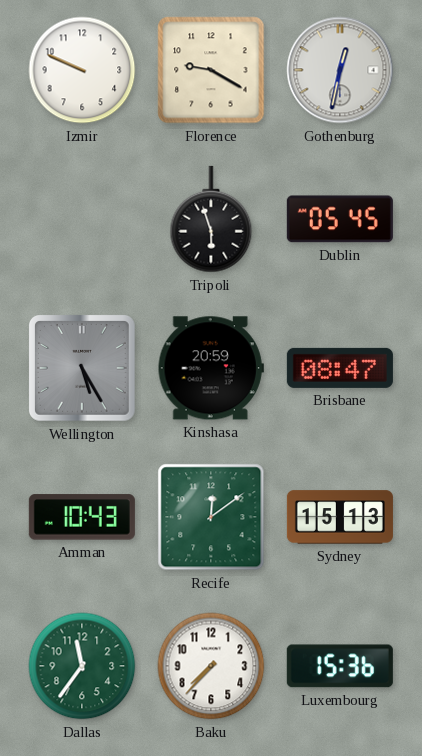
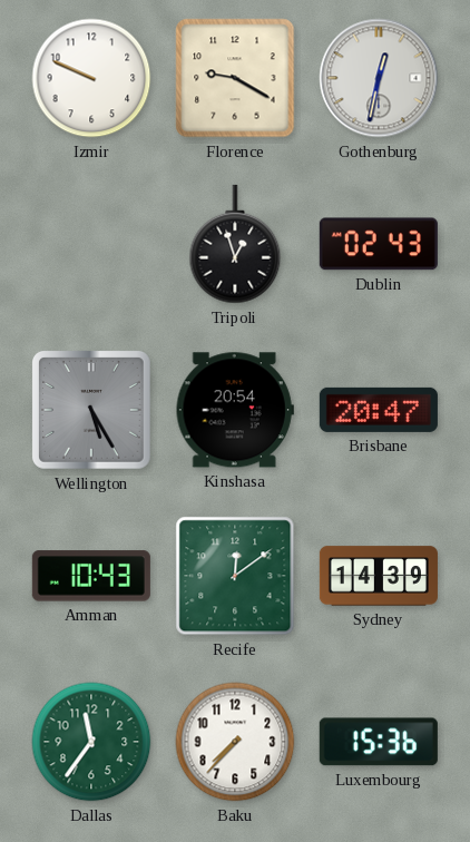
Tripoli: 5:57 -> 12:57
Dublin: 05:45 -> 02:43
Kinshasa: 20:59 -> 20:54
Brisbane: 08:47 -> 20:47
Sydney: 15:13 -> 14:39
